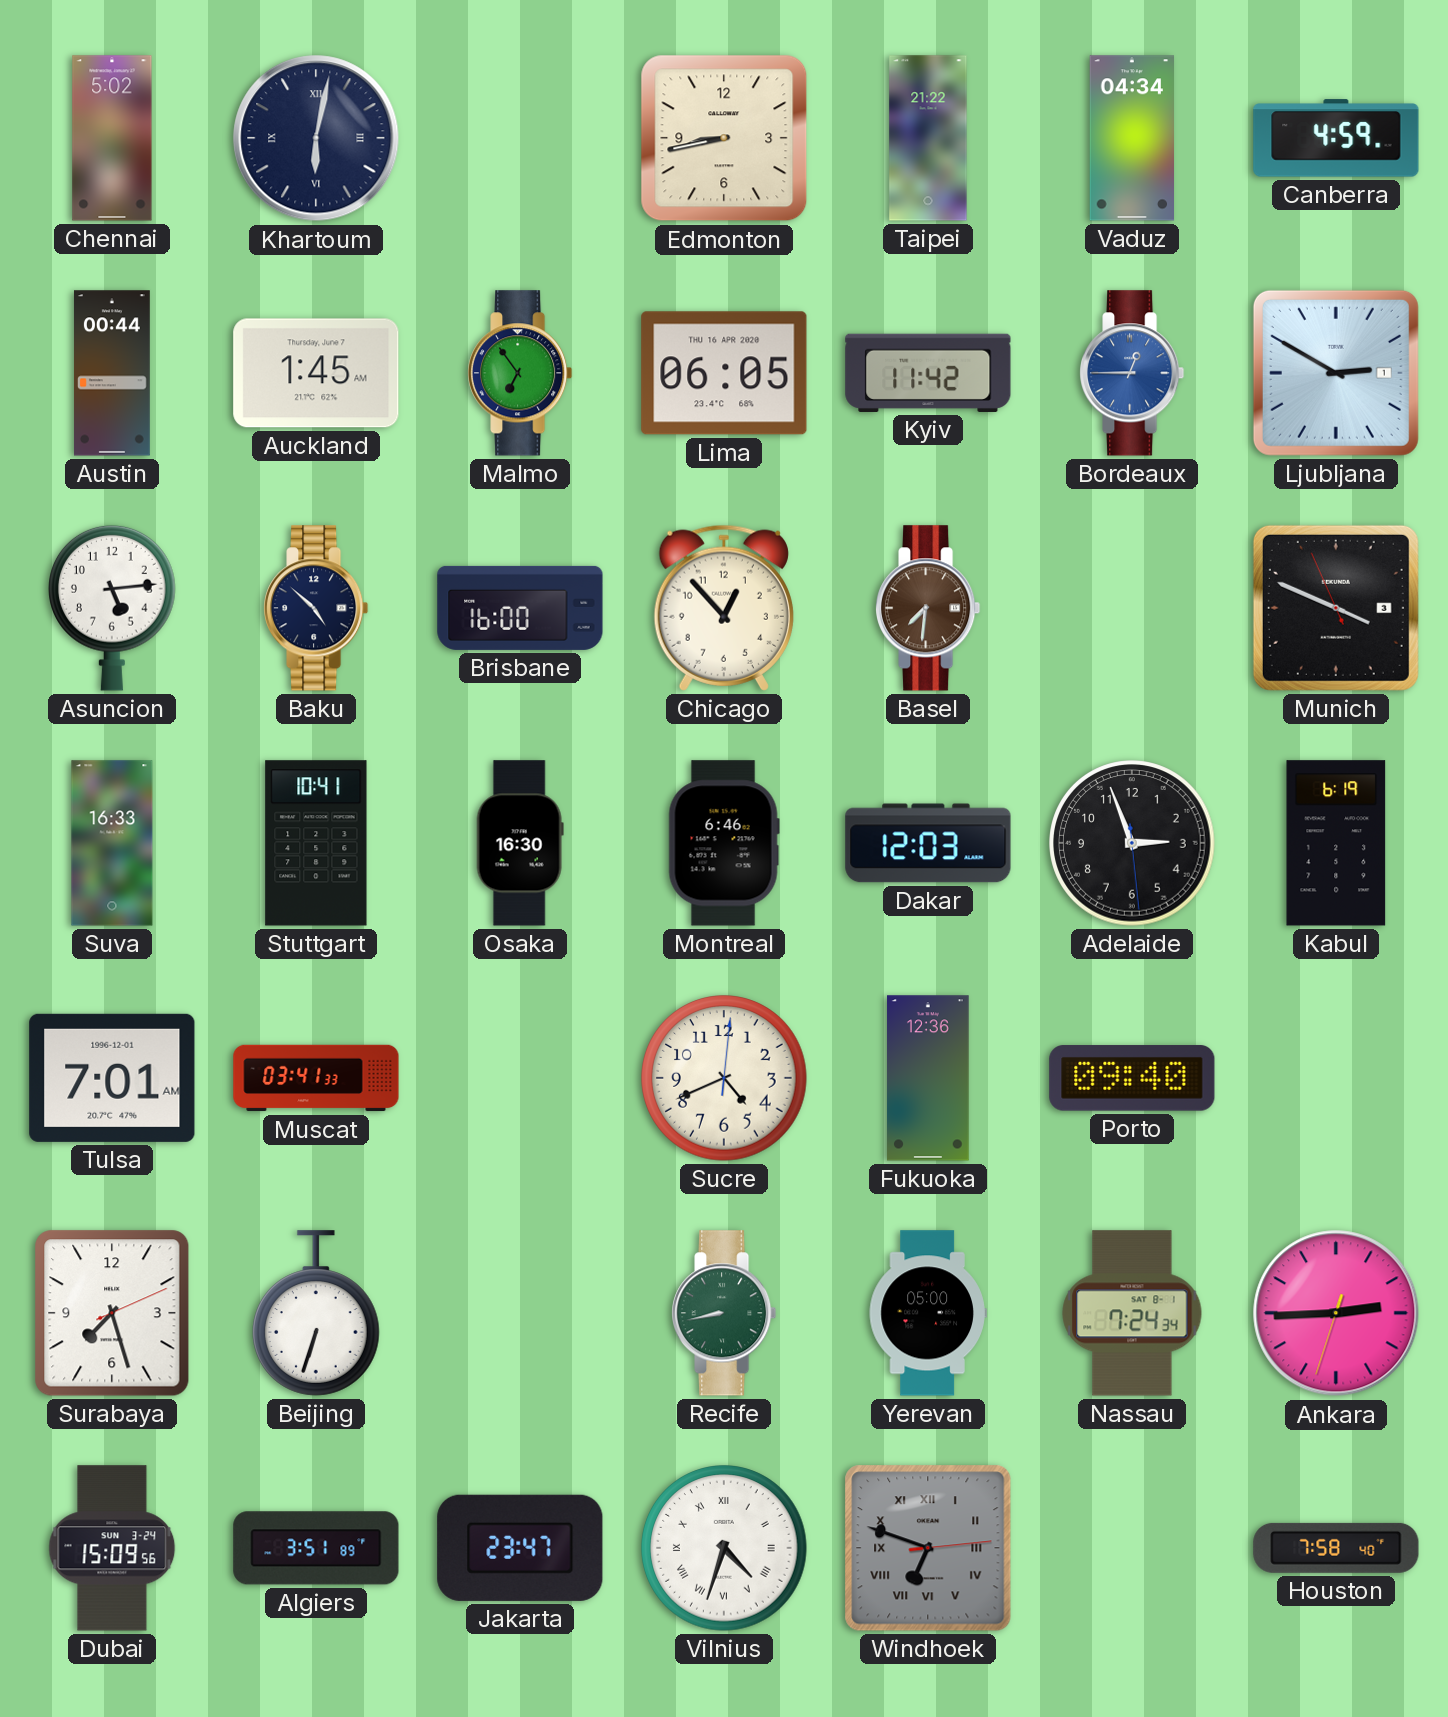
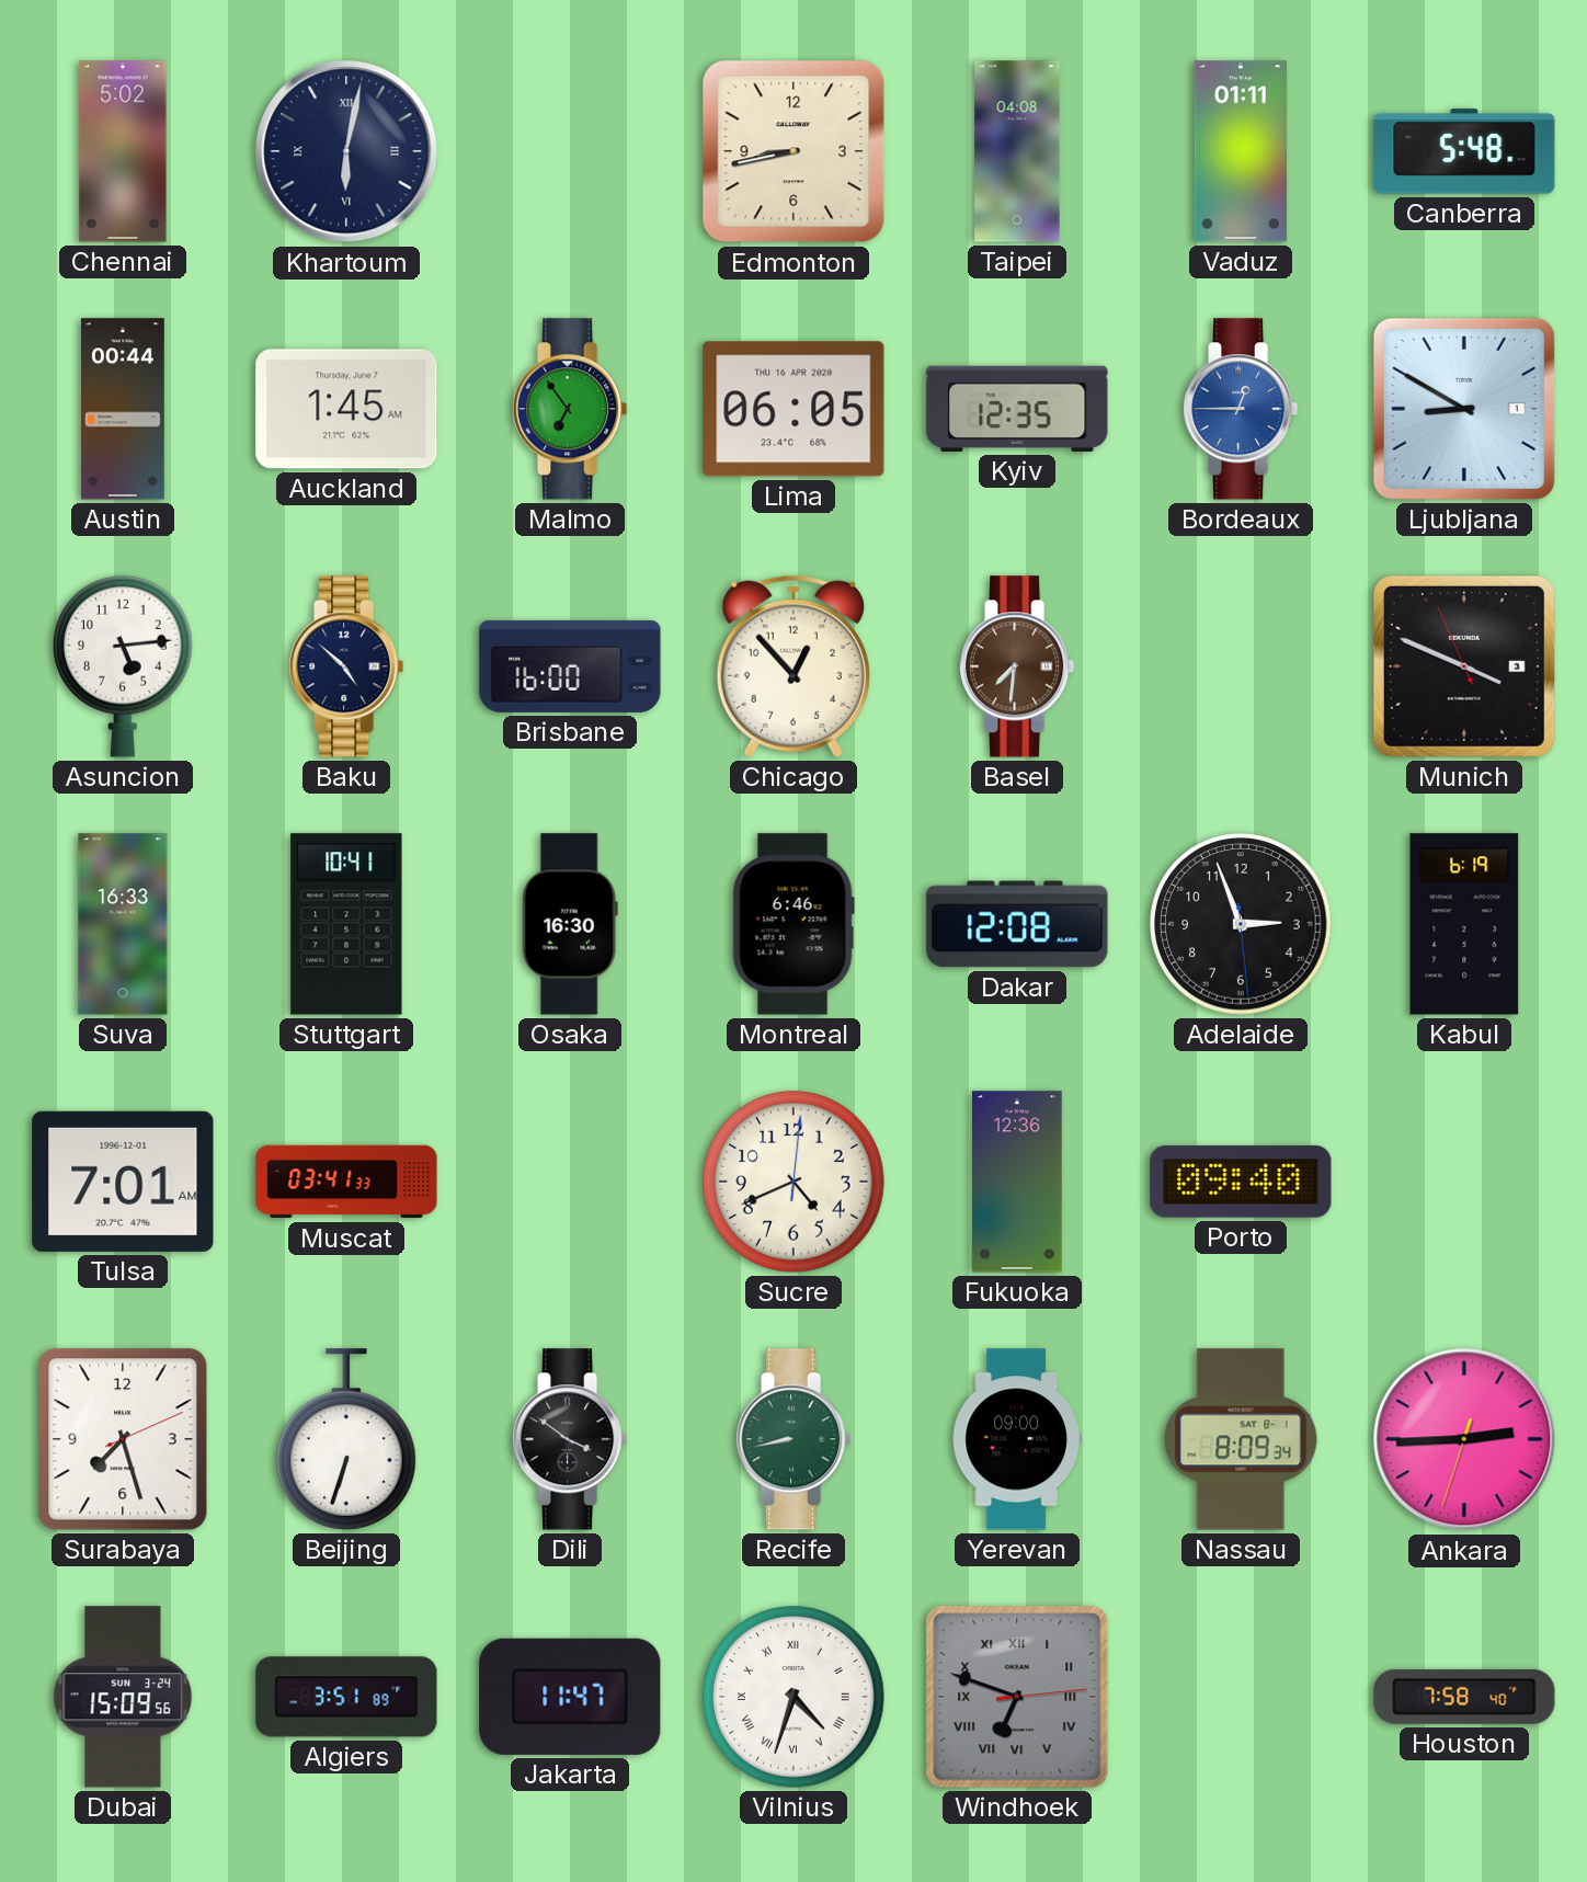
Taipei: 21:22 -> 04:08
Vaduz: 04:34 -> 01:11
Canberra: 4:59 -> 5:48
Kyiv: 11:42 -> 12:35
Ljubljana: 2:50 -> 8:50
Dakar: 12:03 -> 12:08
Dili: none -> 3:51
Yerevan: 05:00 -> 09:00
Nassau: 7:24 -> 8:09
Jakarta: 23:47 -> 11:47
